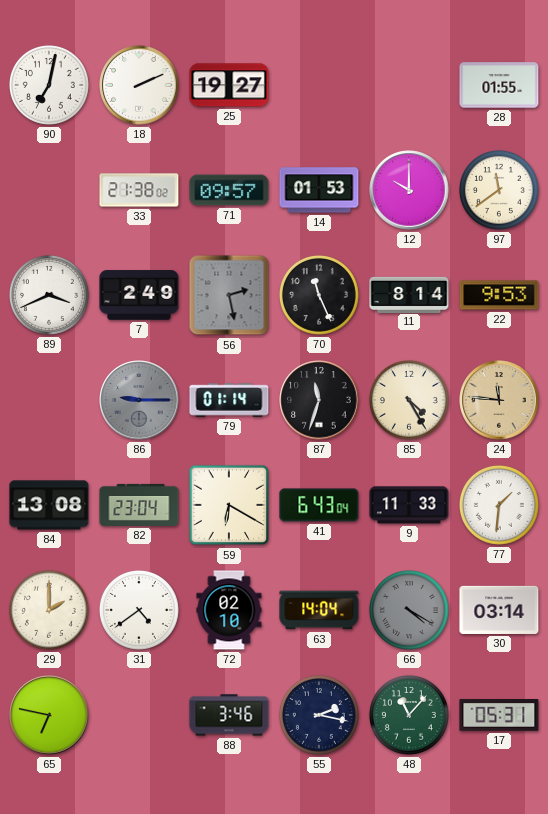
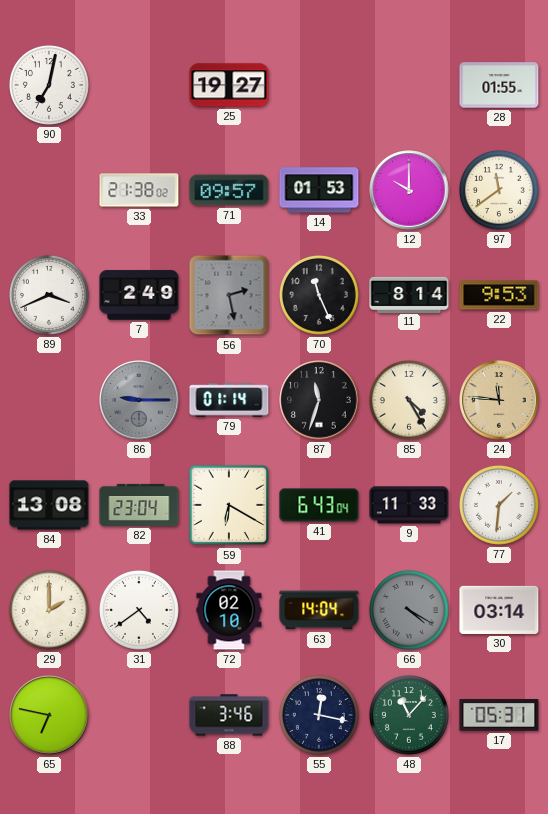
18: 2:11 -> none
55: 2:17 -> 12:17
